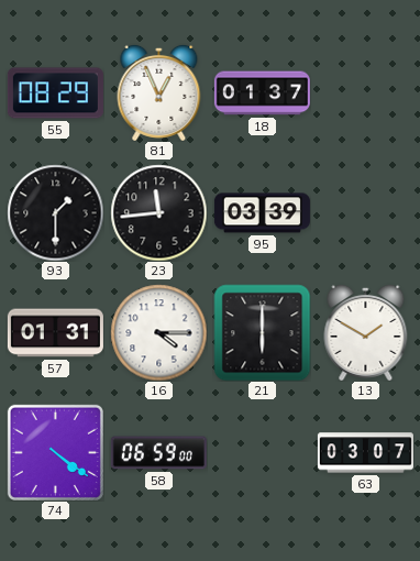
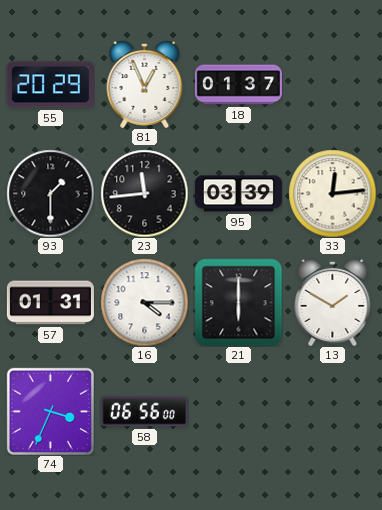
55: 08:29 -> 20:29
33: none -> 12:14
74: 4:21 -> 3:34
58: 06:59 -> 06:56
63: 03:07 -> none
